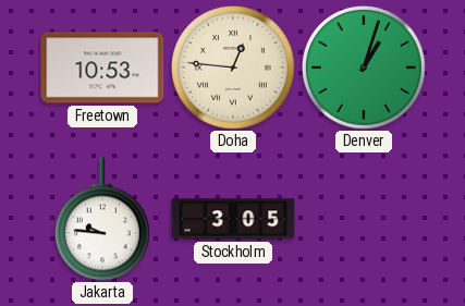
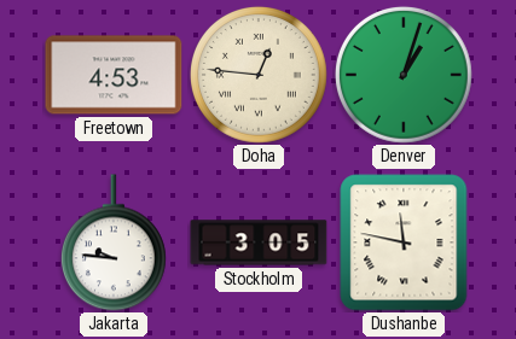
Freetown: 10:53 -> 4:53
Dushanbe: none -> 11:47
